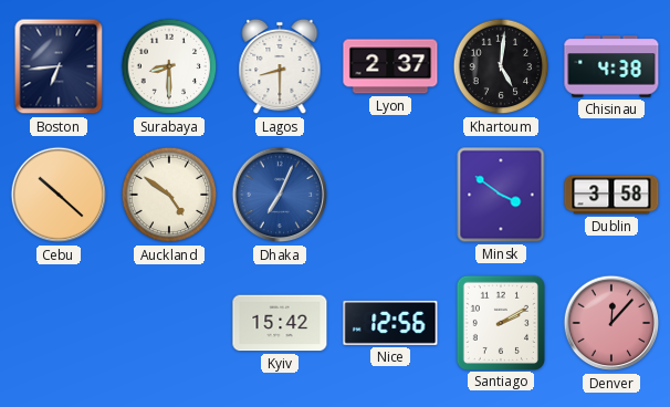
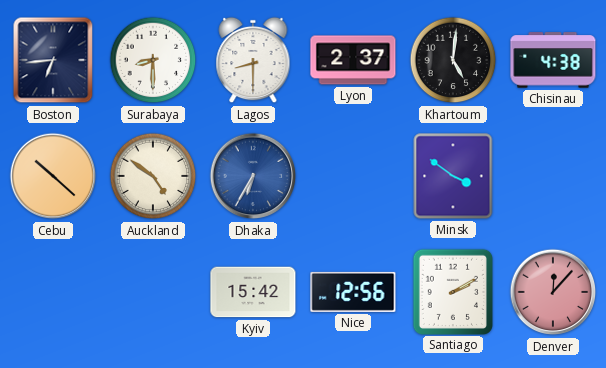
Dhaka: 7:04 -> 6:35
Dublin: 3:58 -> none
